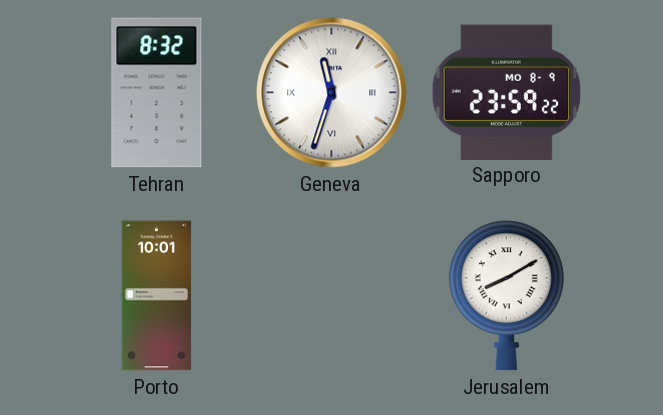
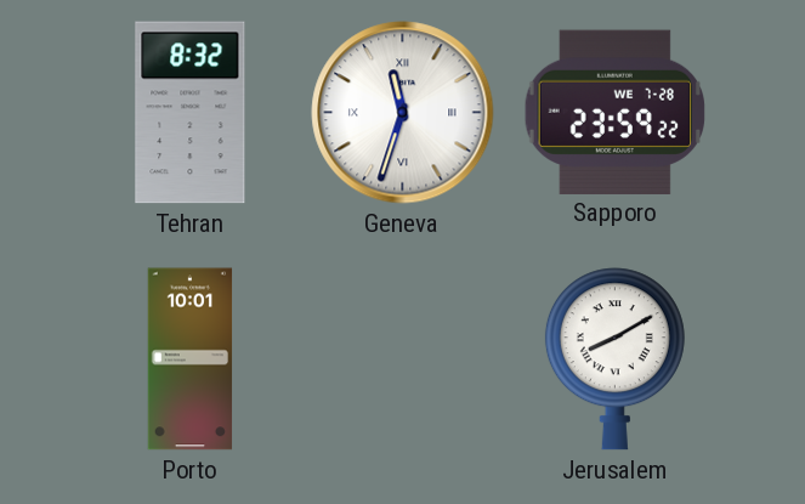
Sapporo date: MO 8-9 -> WE 7-28
